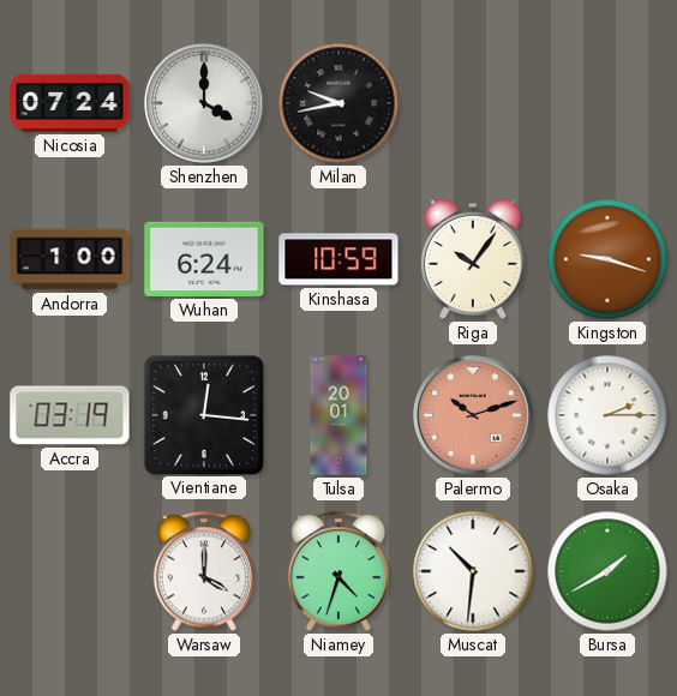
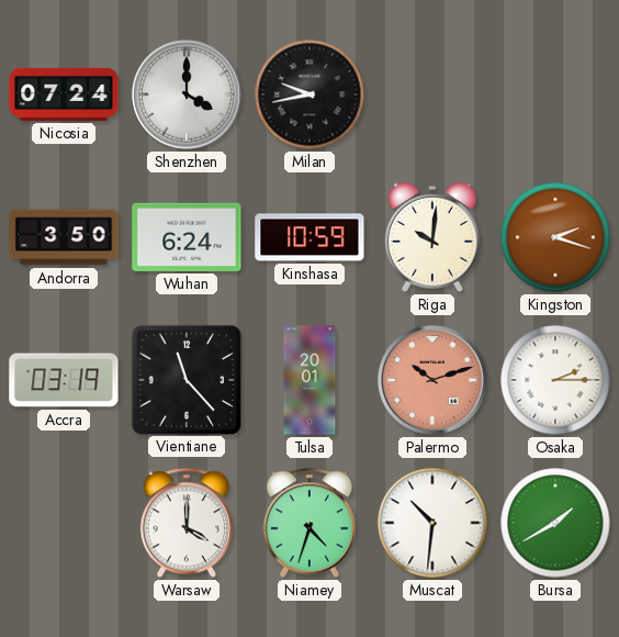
Andorra: 1:00 -> 3:50
Riga: 10:06 -> 10:01
Kingston: 9:18 -> 2:18
Vientiane: 12:16 -> 11:23
